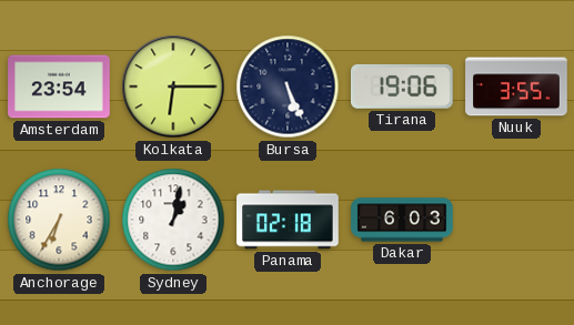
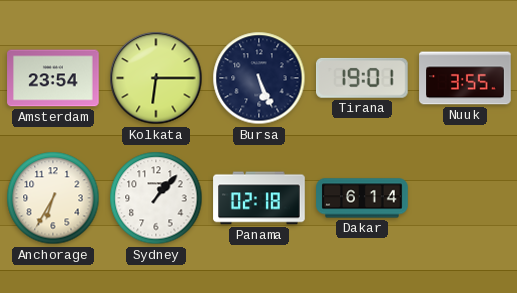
Tirana: 19:06 -> 19:01
Sydney: 1:02 -> 1:07
Dakar: 6:03 -> 6:14
